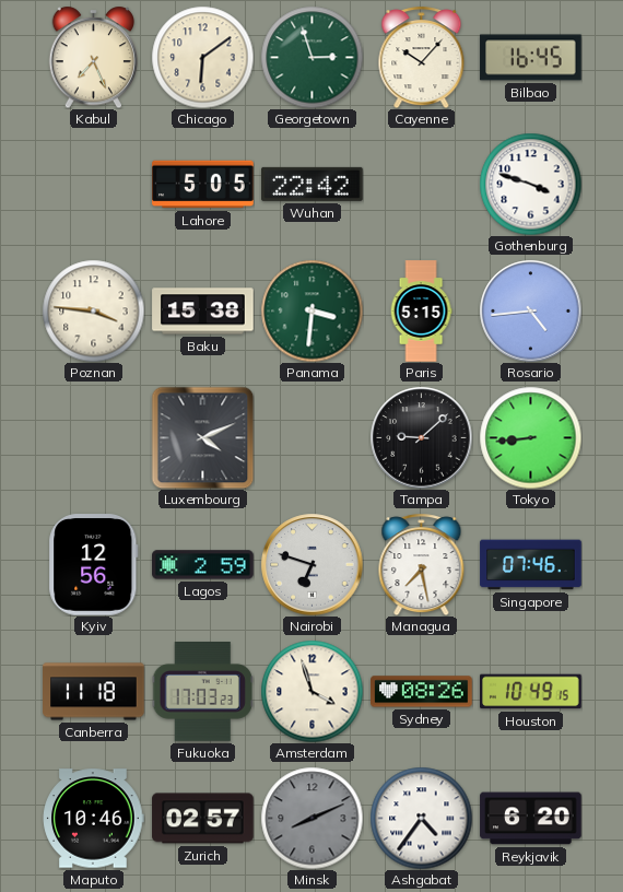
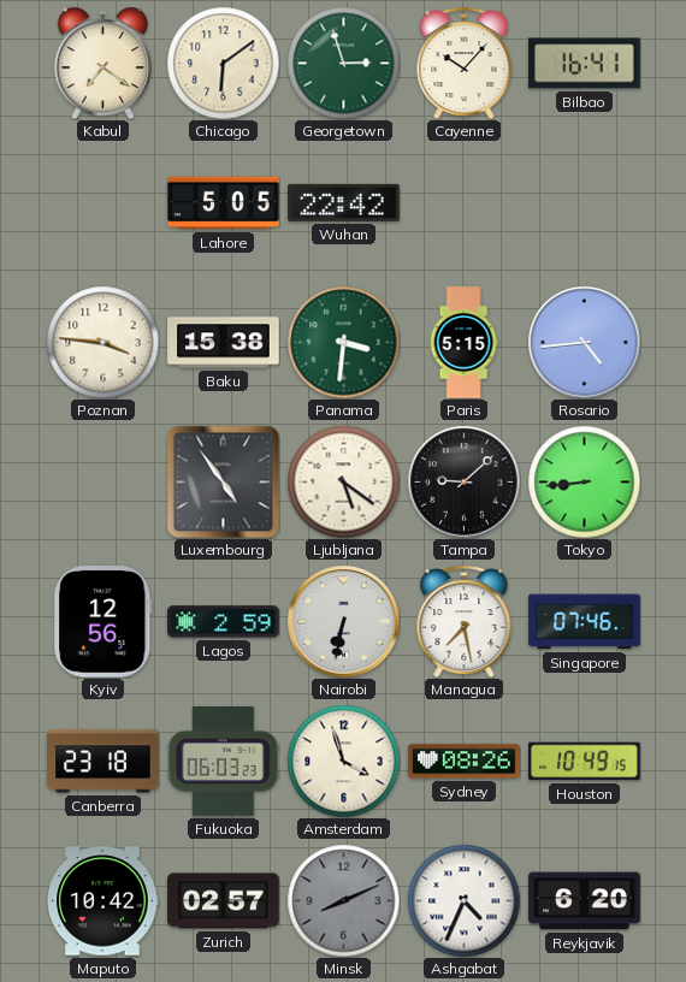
Kabul: 7:26 -> 7:21
Bilbao: 16:45 -> 16:41
Gothenburg: 3:48 -> none
Luxembourg: 4:11 -> 4:54
Ljubljana: none -> 5:21
Nairobi: 6:48 -> 6:32
Canberra: 11:18 -> 23:18
Fukuoka: 17:03 -> 06:03
Maputo: 10:46 -> 10:42
Ashgabat: 4:36 -> 4:34
